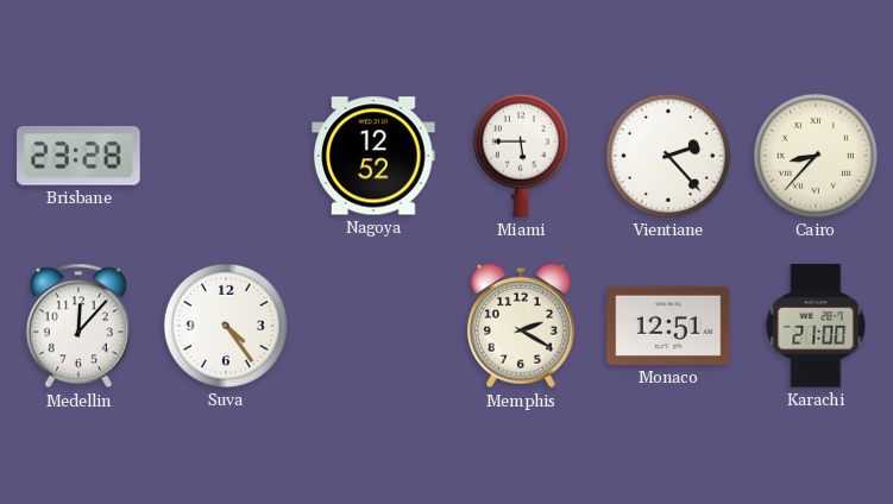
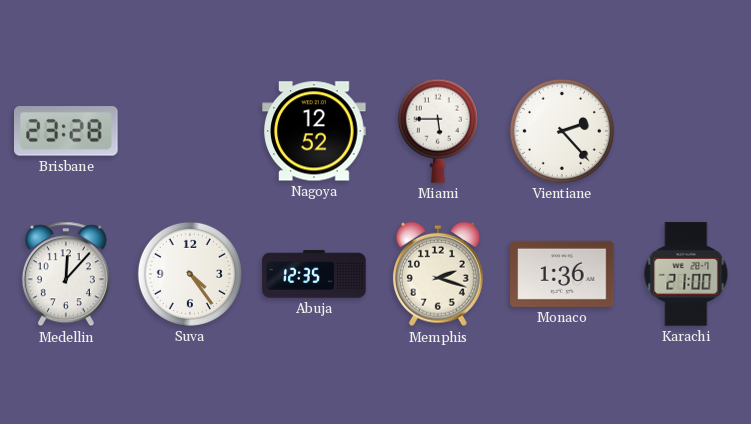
Cairo: 8:37 -> none
Abuja: none -> 12:35
Memphis: 2:20 -> 2:18
Monaco: 12:51 -> 1:36
